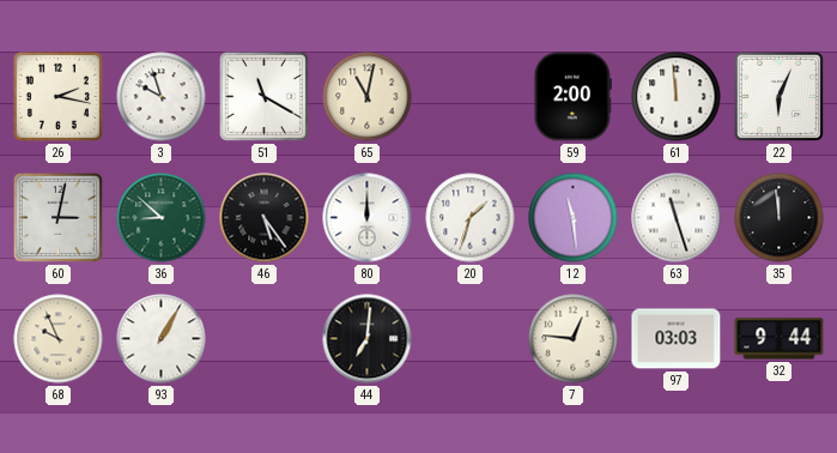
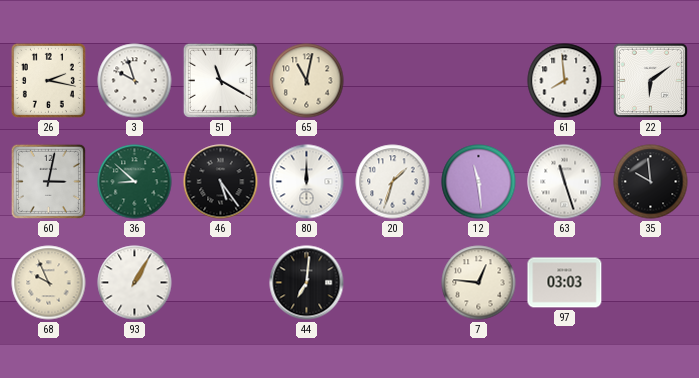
59: 2:00 -> none
61: 11:59 -> 7:59
22: 6:04 -> 6:09
35: 11:59 -> 9:59
32: 9:44 -> none
